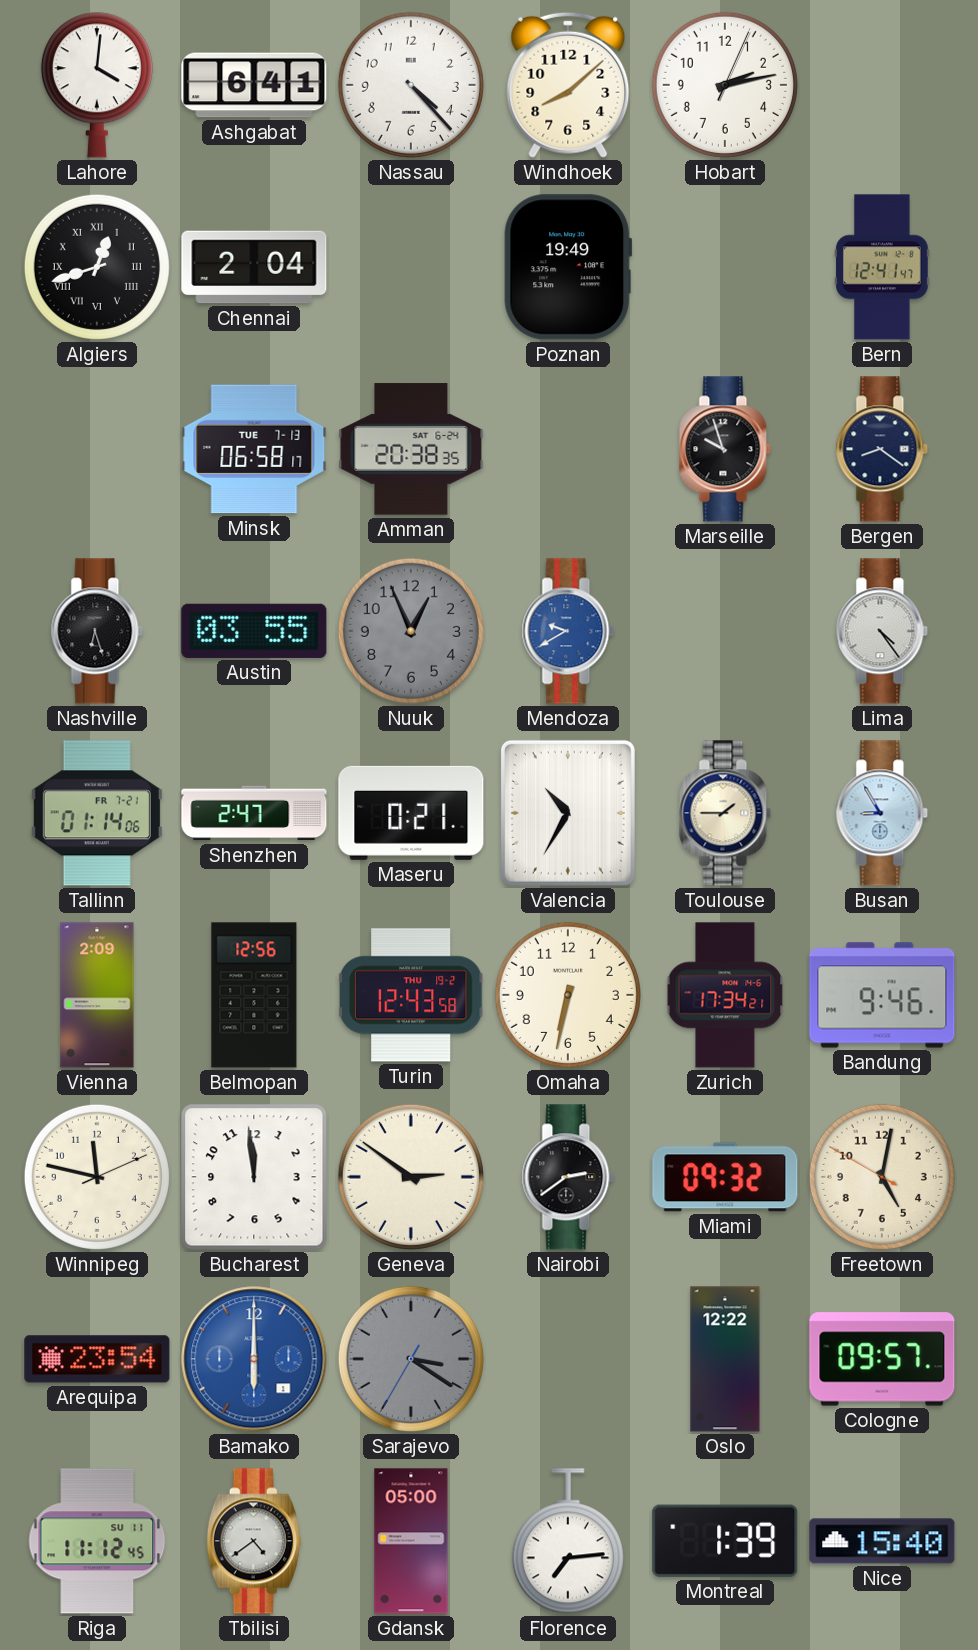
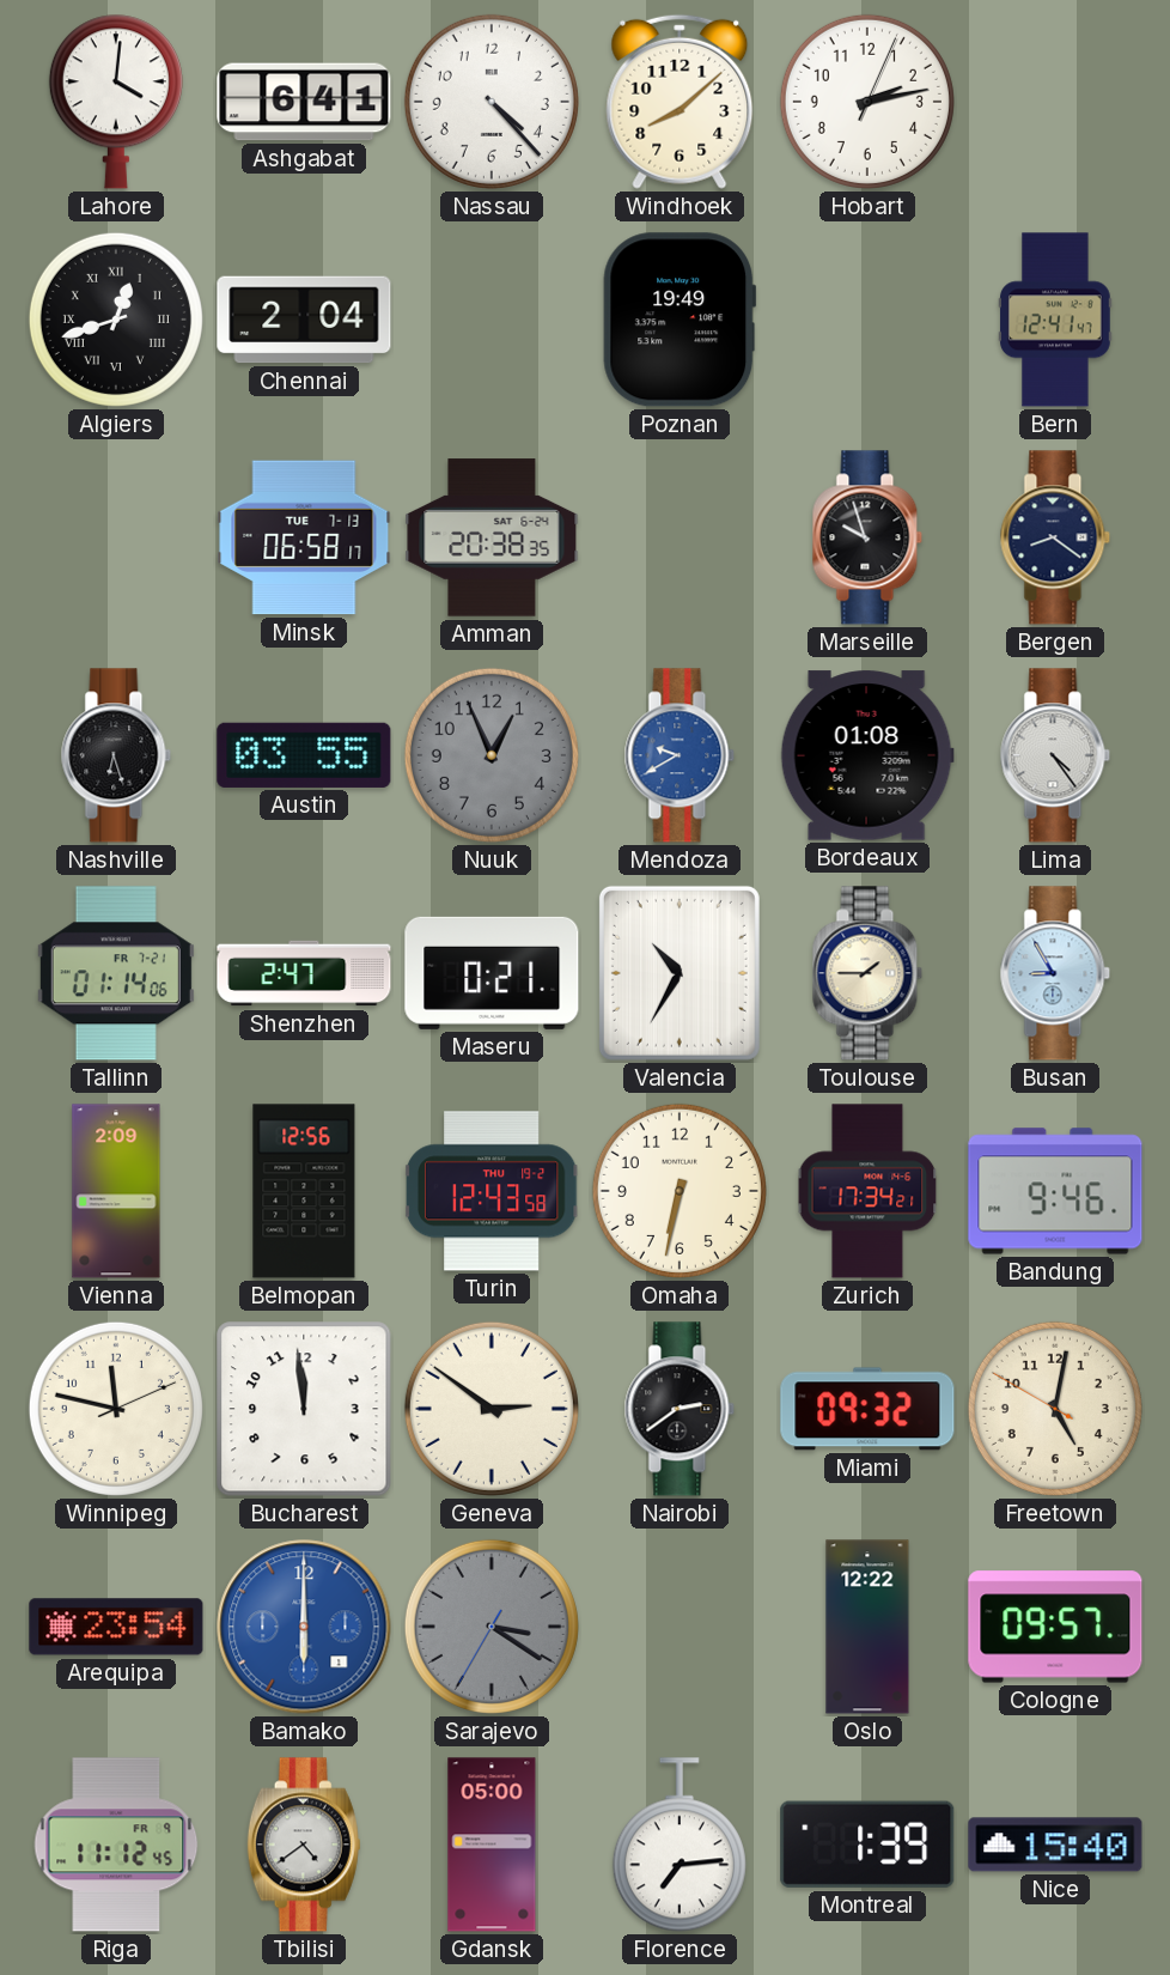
Bordeaux: none -> 01:08
Riga date: SU 11 -> FR 9
